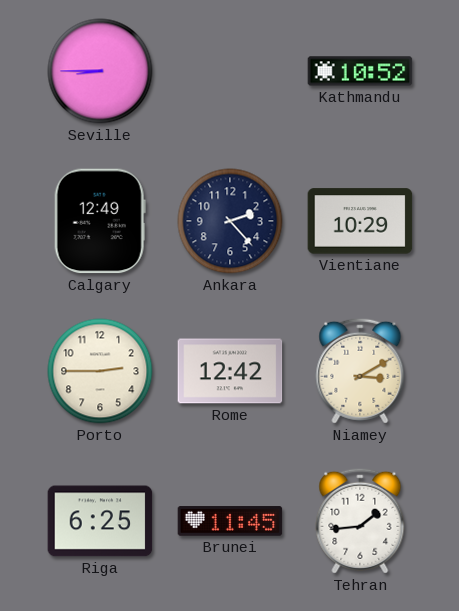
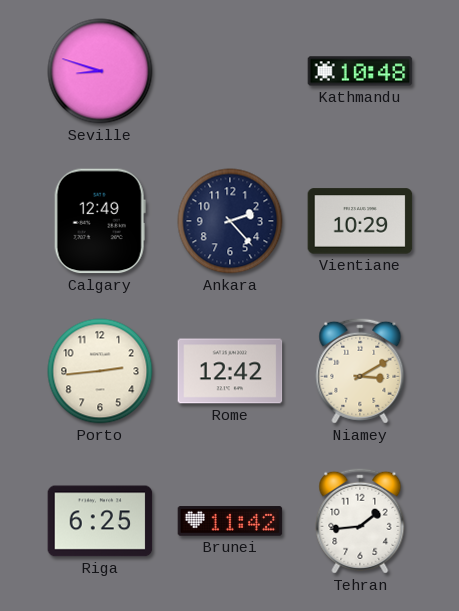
Seville: 8:45 -> 8:48
Kathmandu: 10:52 -> 10:48
Porto: 2:45 -> 2:44
Brunei: 11:45 -> 11:42
